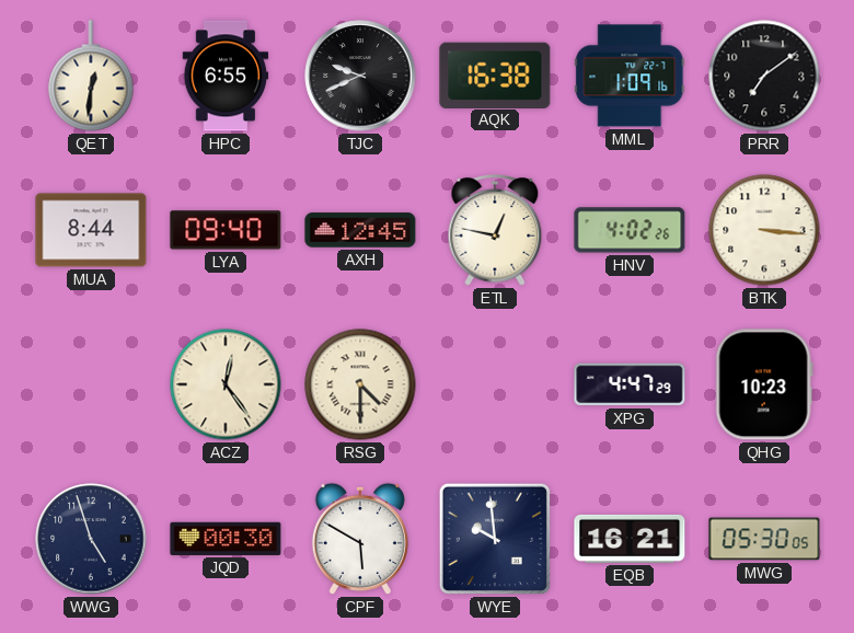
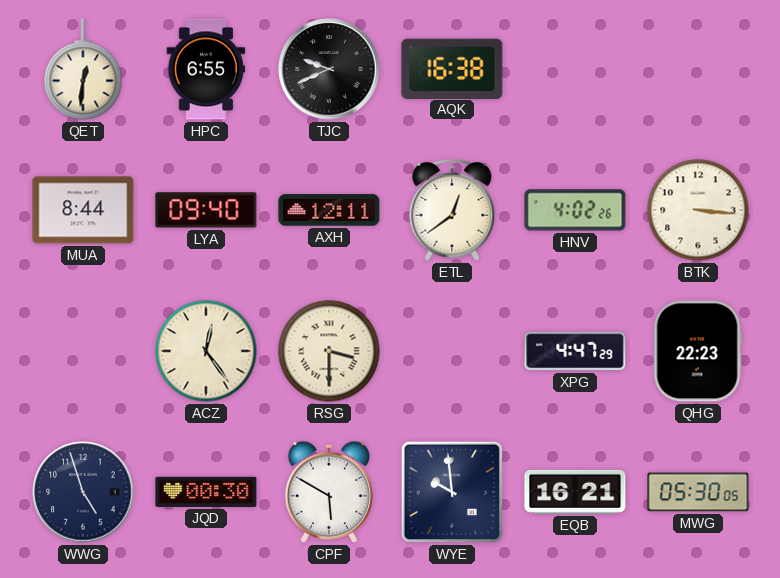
MML: 1:09 -> none
PRR: 7:09 -> none
AXH: 12:45 -> 12:11
ETL: 12:47 -> 12:39
RSG: 4:30 -> 3:30
QHG: 10:23 -> 22:23
